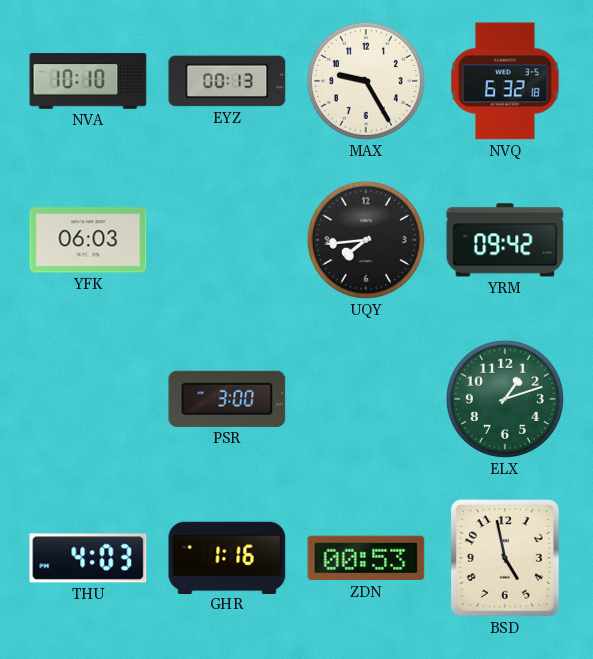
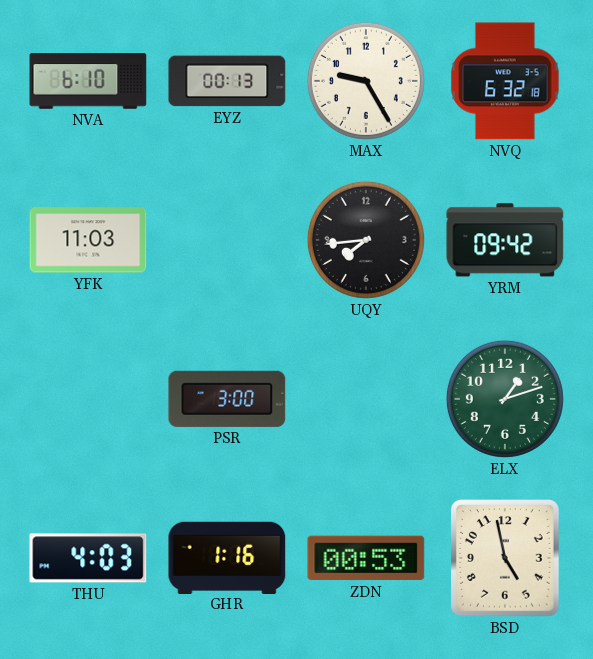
NVA: 10:10 -> 6:10
YFK: 06:03 -> 11:03
